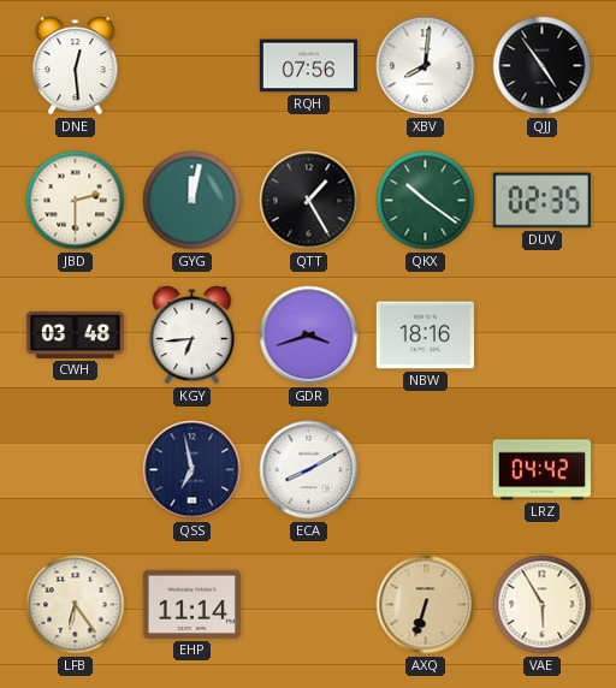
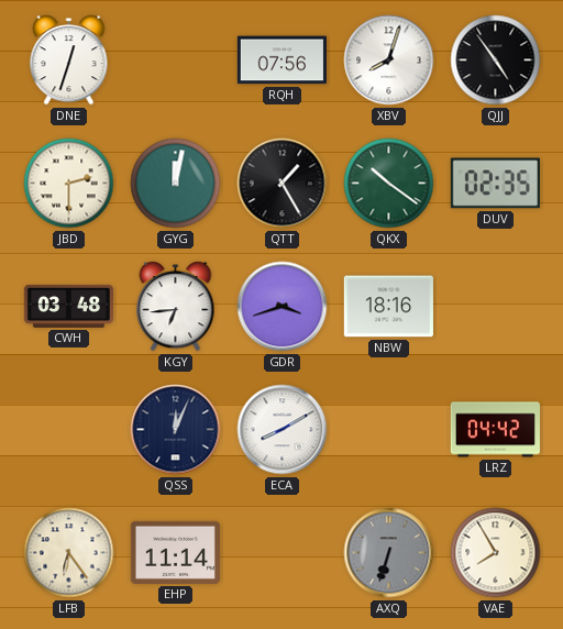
DNE: 12:29 -> 12:33
XBV: 8:01 -> 8:03
QSS: 6:58 -> 12:04
AXQ dial: champagne -> grey
VAE: 5:55 -> 7:55
